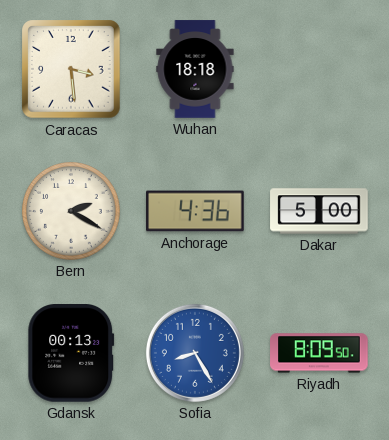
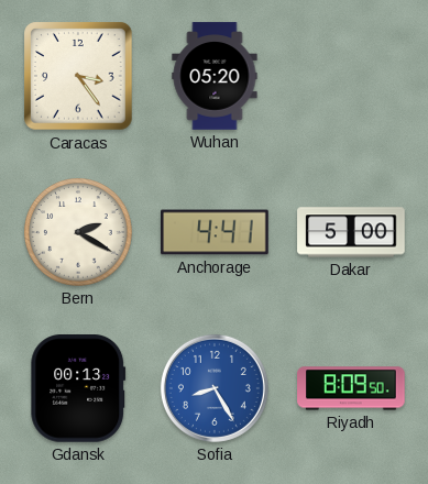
Caracas: 3:29 -> 3:24
Wuhan: 18:18 -> 05:20
Anchorage: 4:36 -> 4:41
